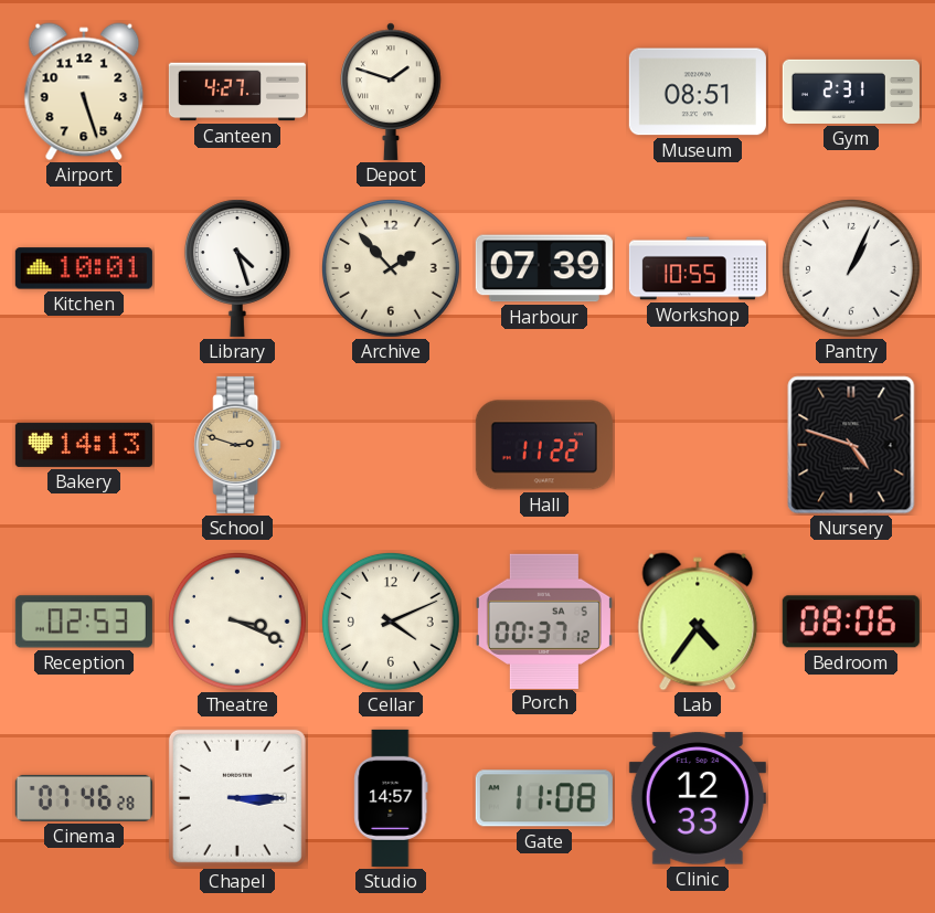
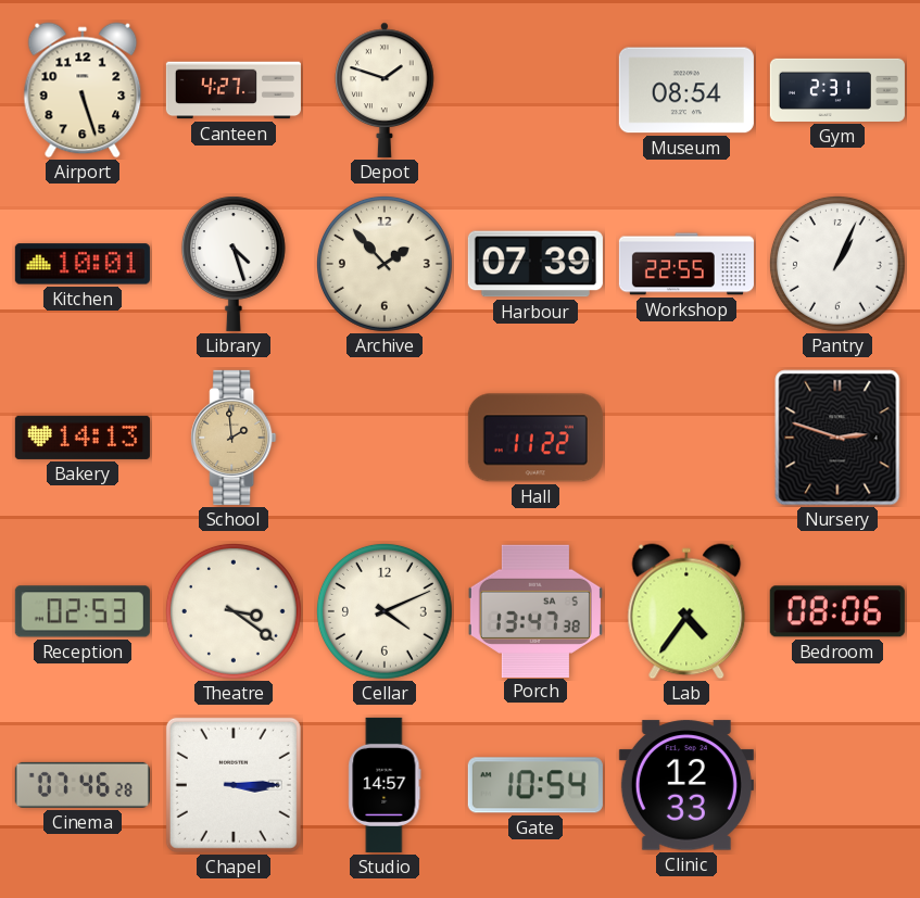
Museum: 08:51 -> 08:54
Workshop: 10:55 -> 22:55
School: 2:48 -> 1:59
Nursery: 4:48 -> 2:48
Theatre: 3:19 -> 3:21
Porch: 00:37 -> 13:47
Gate: 11:08 -> 10:54
